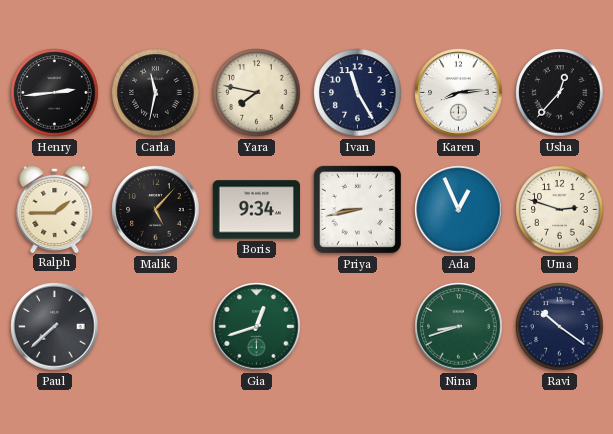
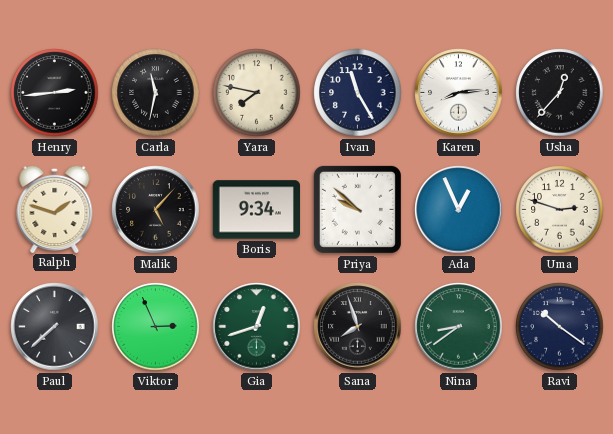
Ralph: 1:45 -> 1:48
Priya: 8:43 -> 9:52
Viktor: none -> 2:56
Sana: none -> 7:57
Nina: 8:42 -> 8:39
